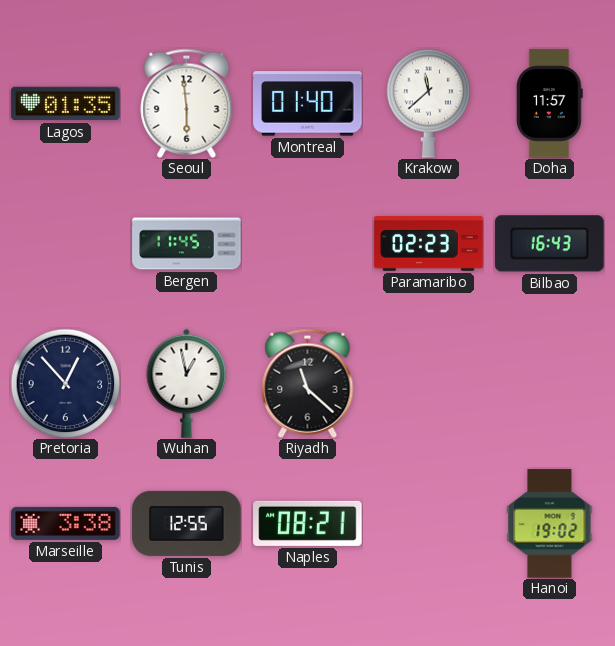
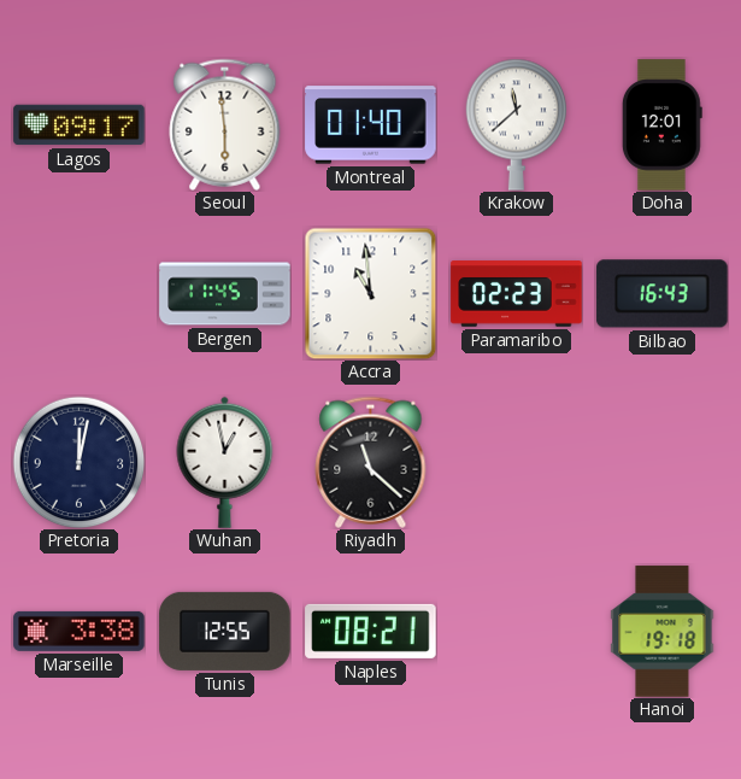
Lagos: 01:35 -> 09:17
Doha: 11:57 -> 12:01
Accra: none -> 10:59
Pretoria: 12:53 -> 12:02
Hanoi: 19:02 -> 19:18
